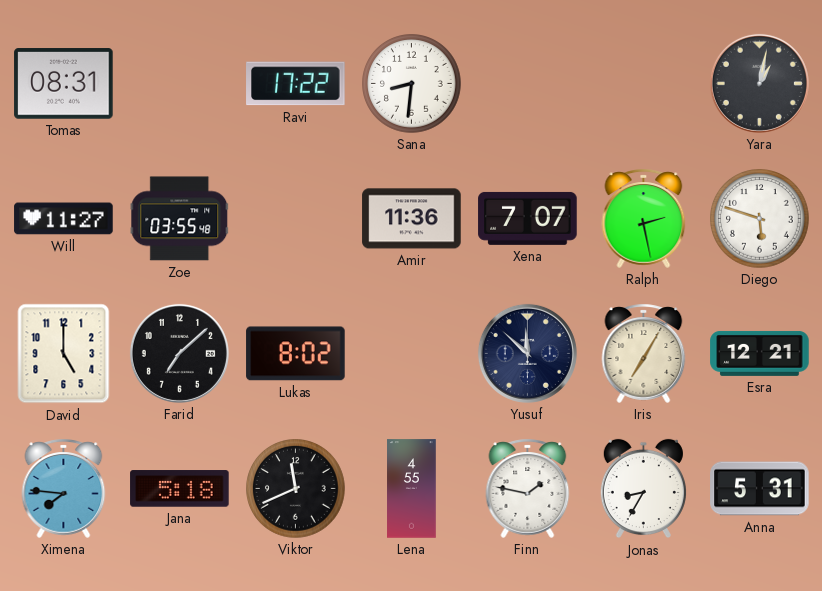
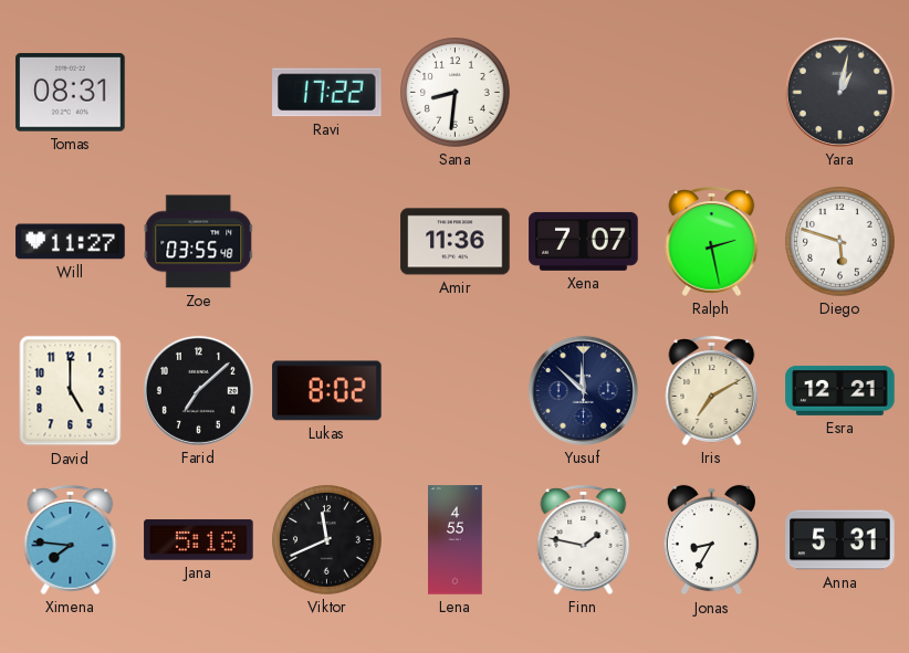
Iris: 7:05 -> 7:10
